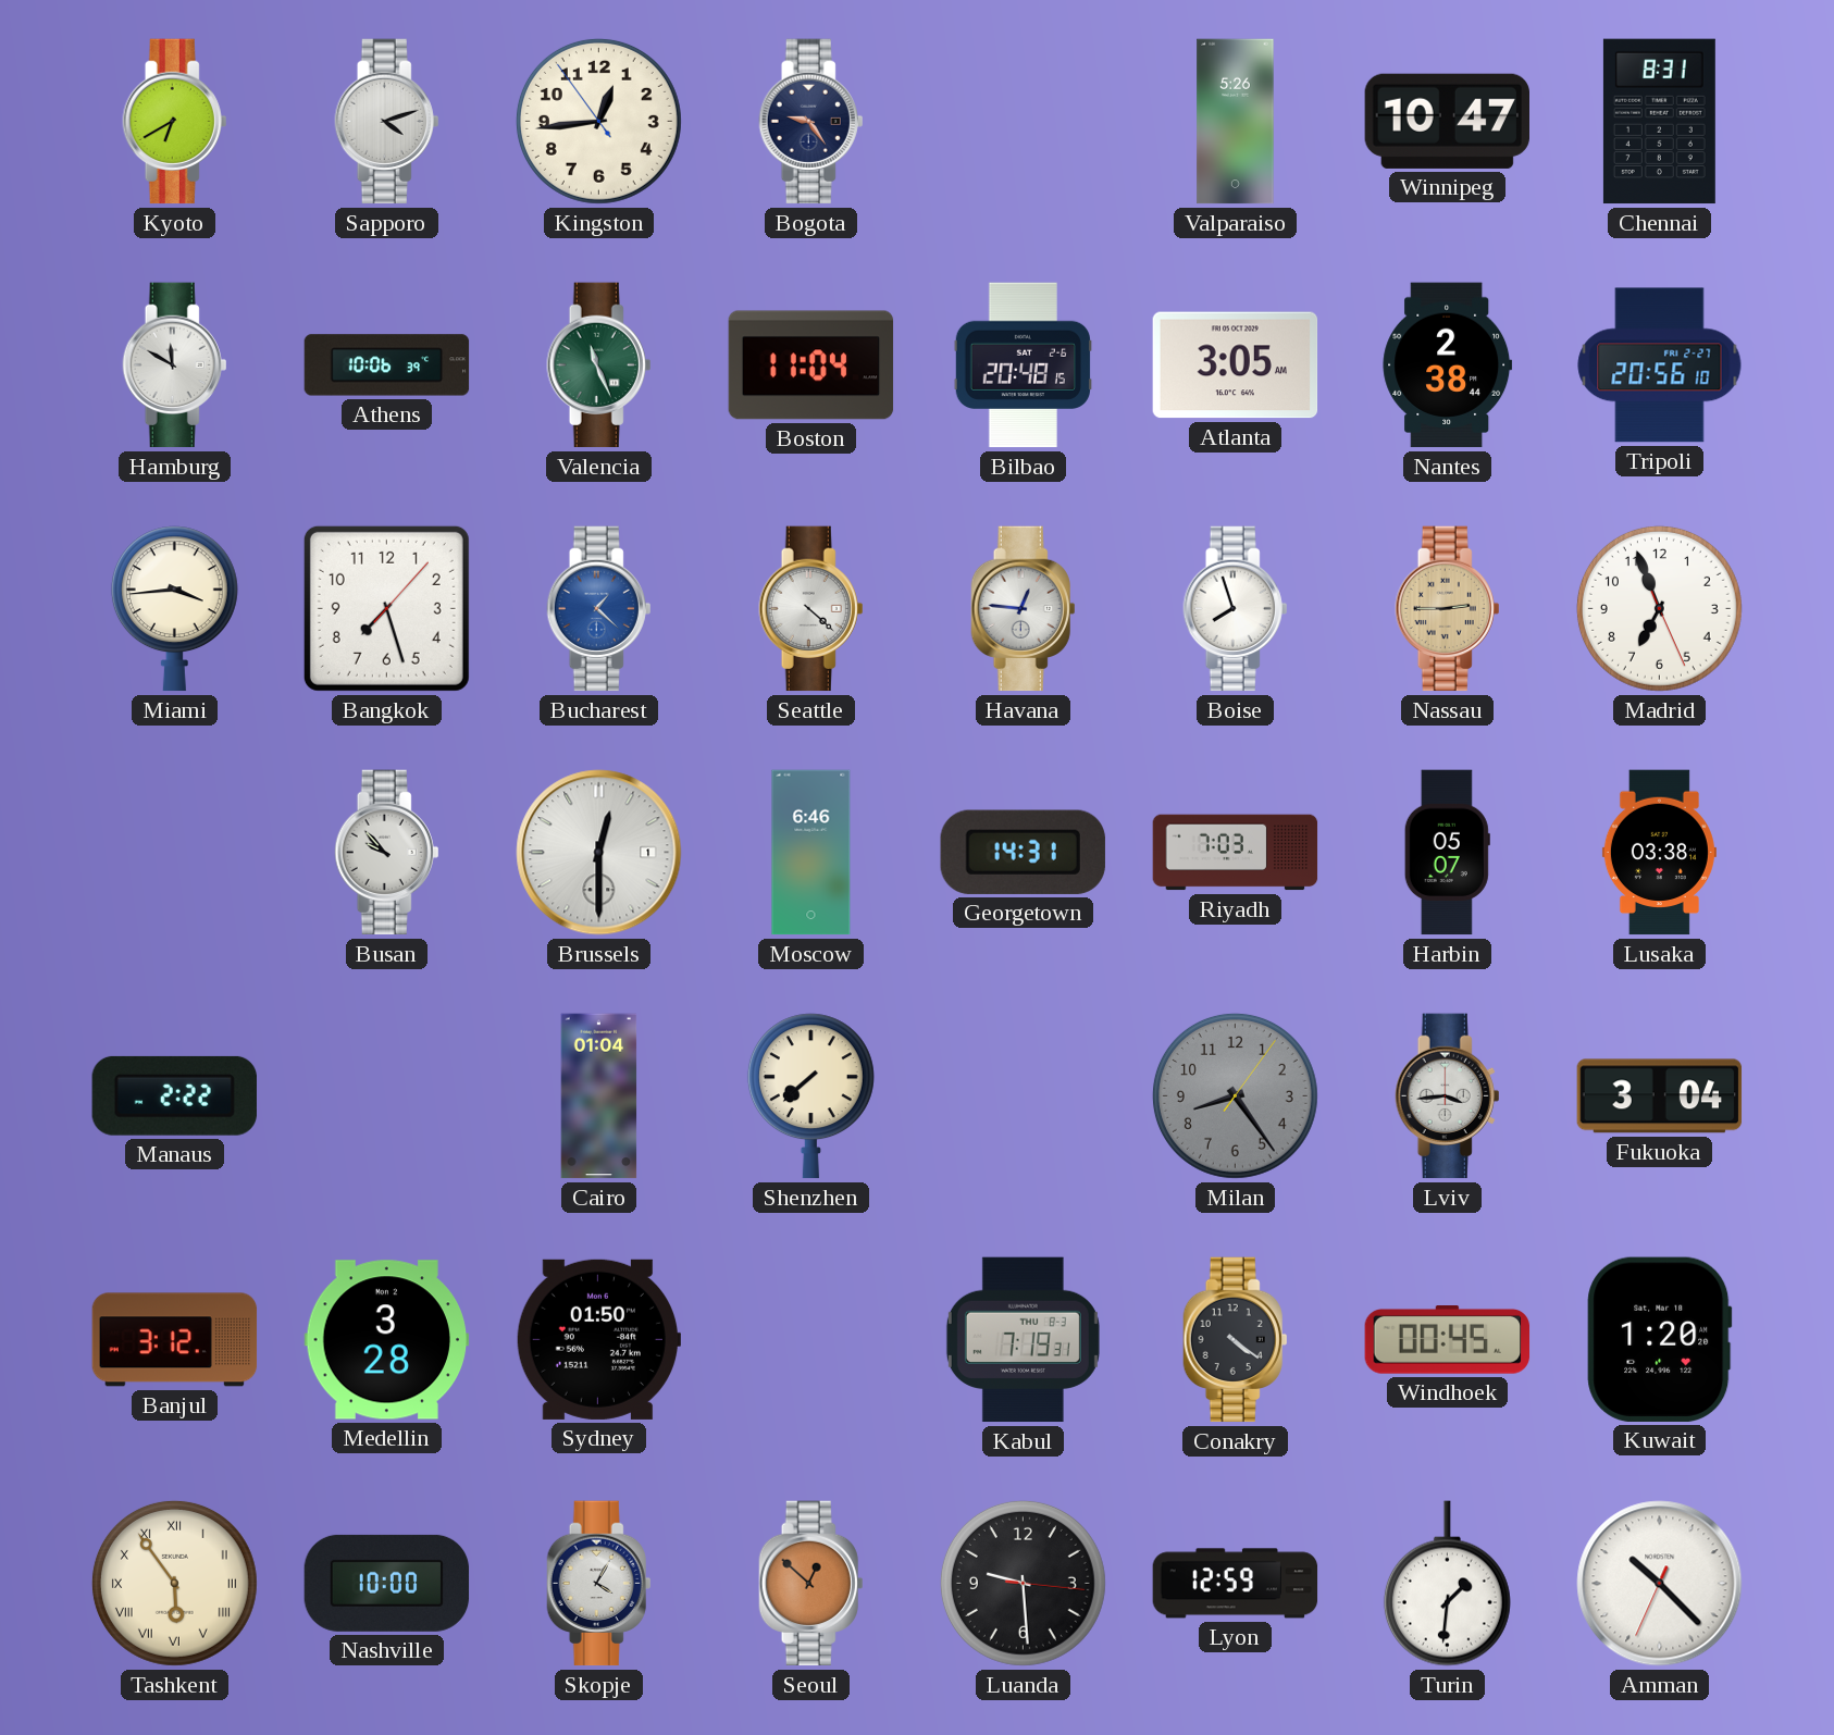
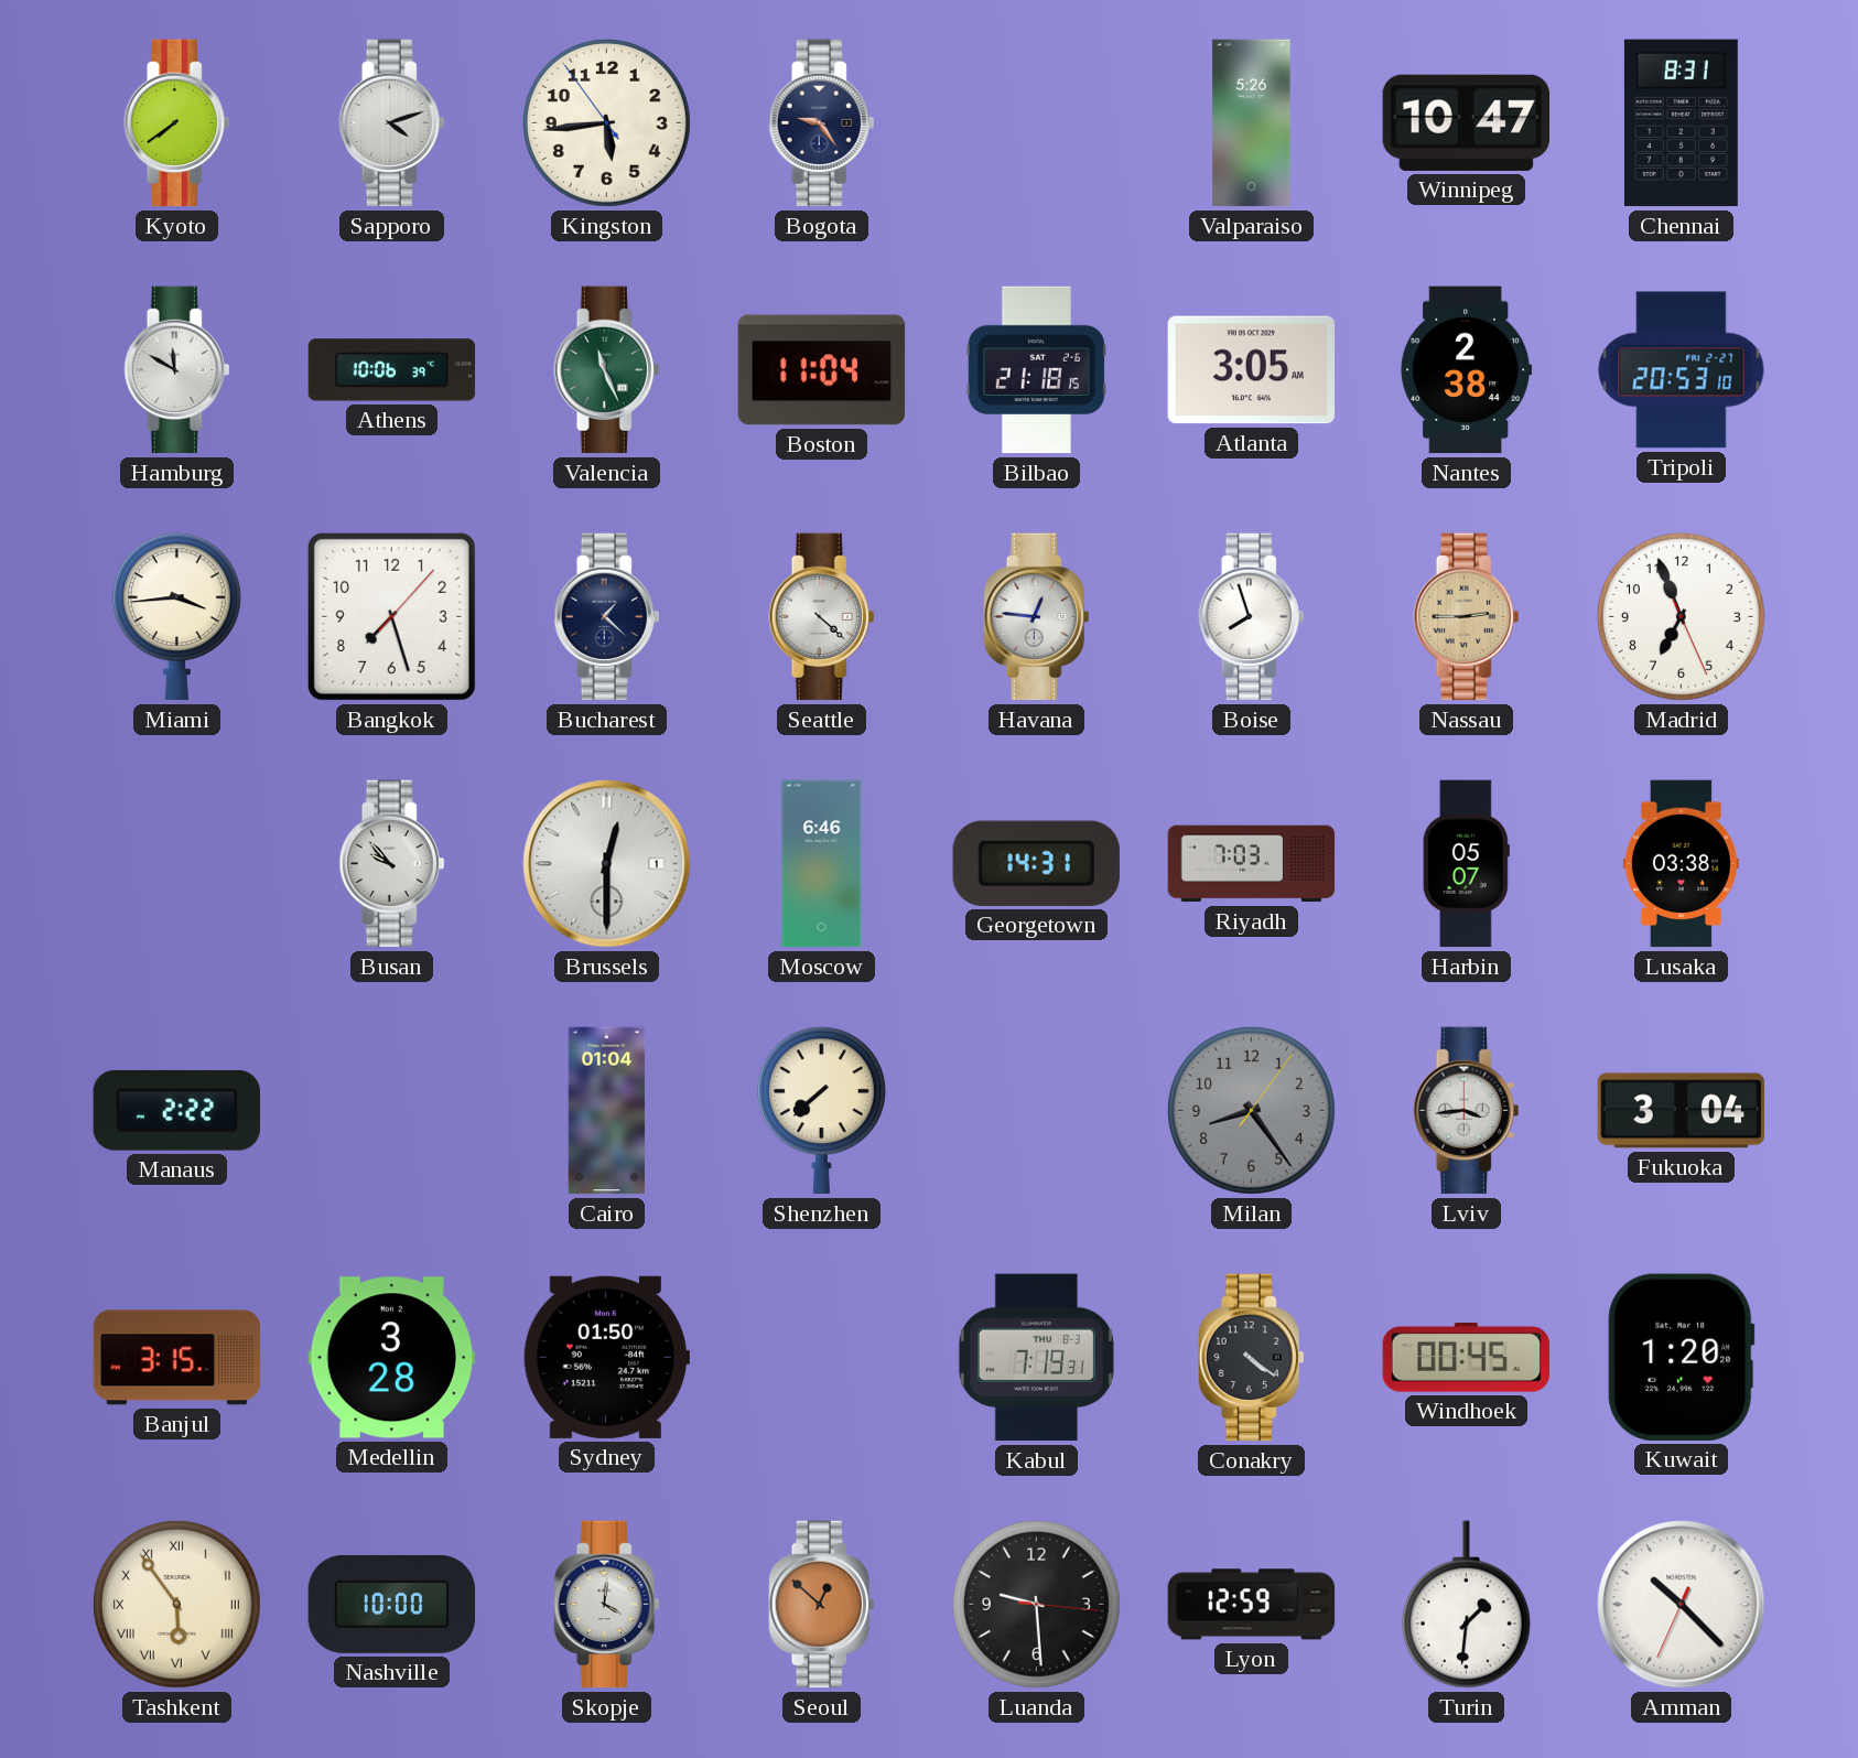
Kyoto: 6:40 -> 7:39
Kingston: 12:43 -> 5:43
Bilbao: 20:48 -> 21:18
Tripoli: 20:56 -> 20:53
Bucharest dial: blue -> navy
Banjul: 3:12 -> 3:15
Skopje: 4:05 -> 4:01
